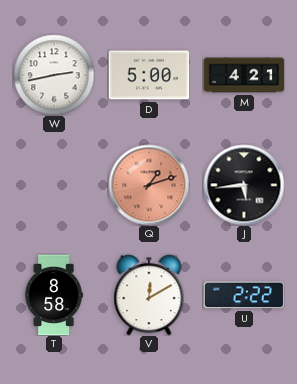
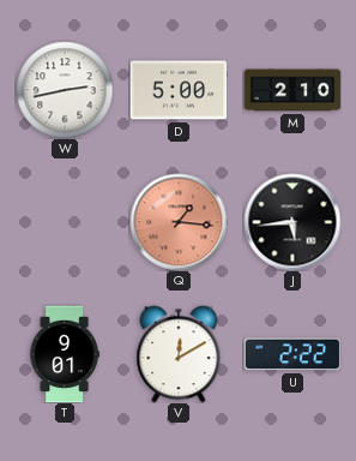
M: 4:21 -> 2:10
Q: 1:12 -> 1:16
T: 8:58 -> 9:01
